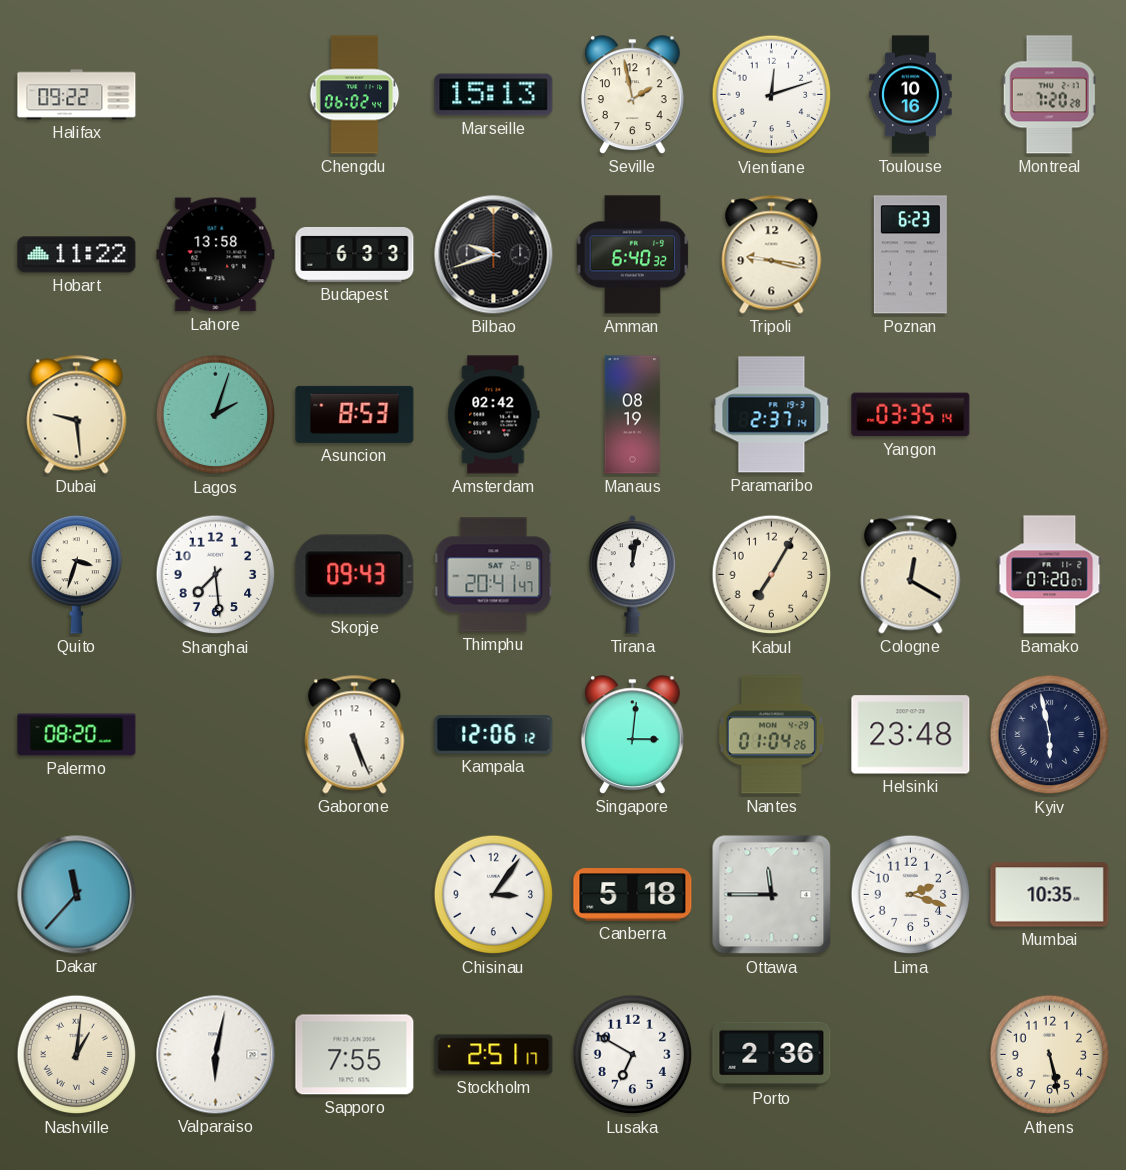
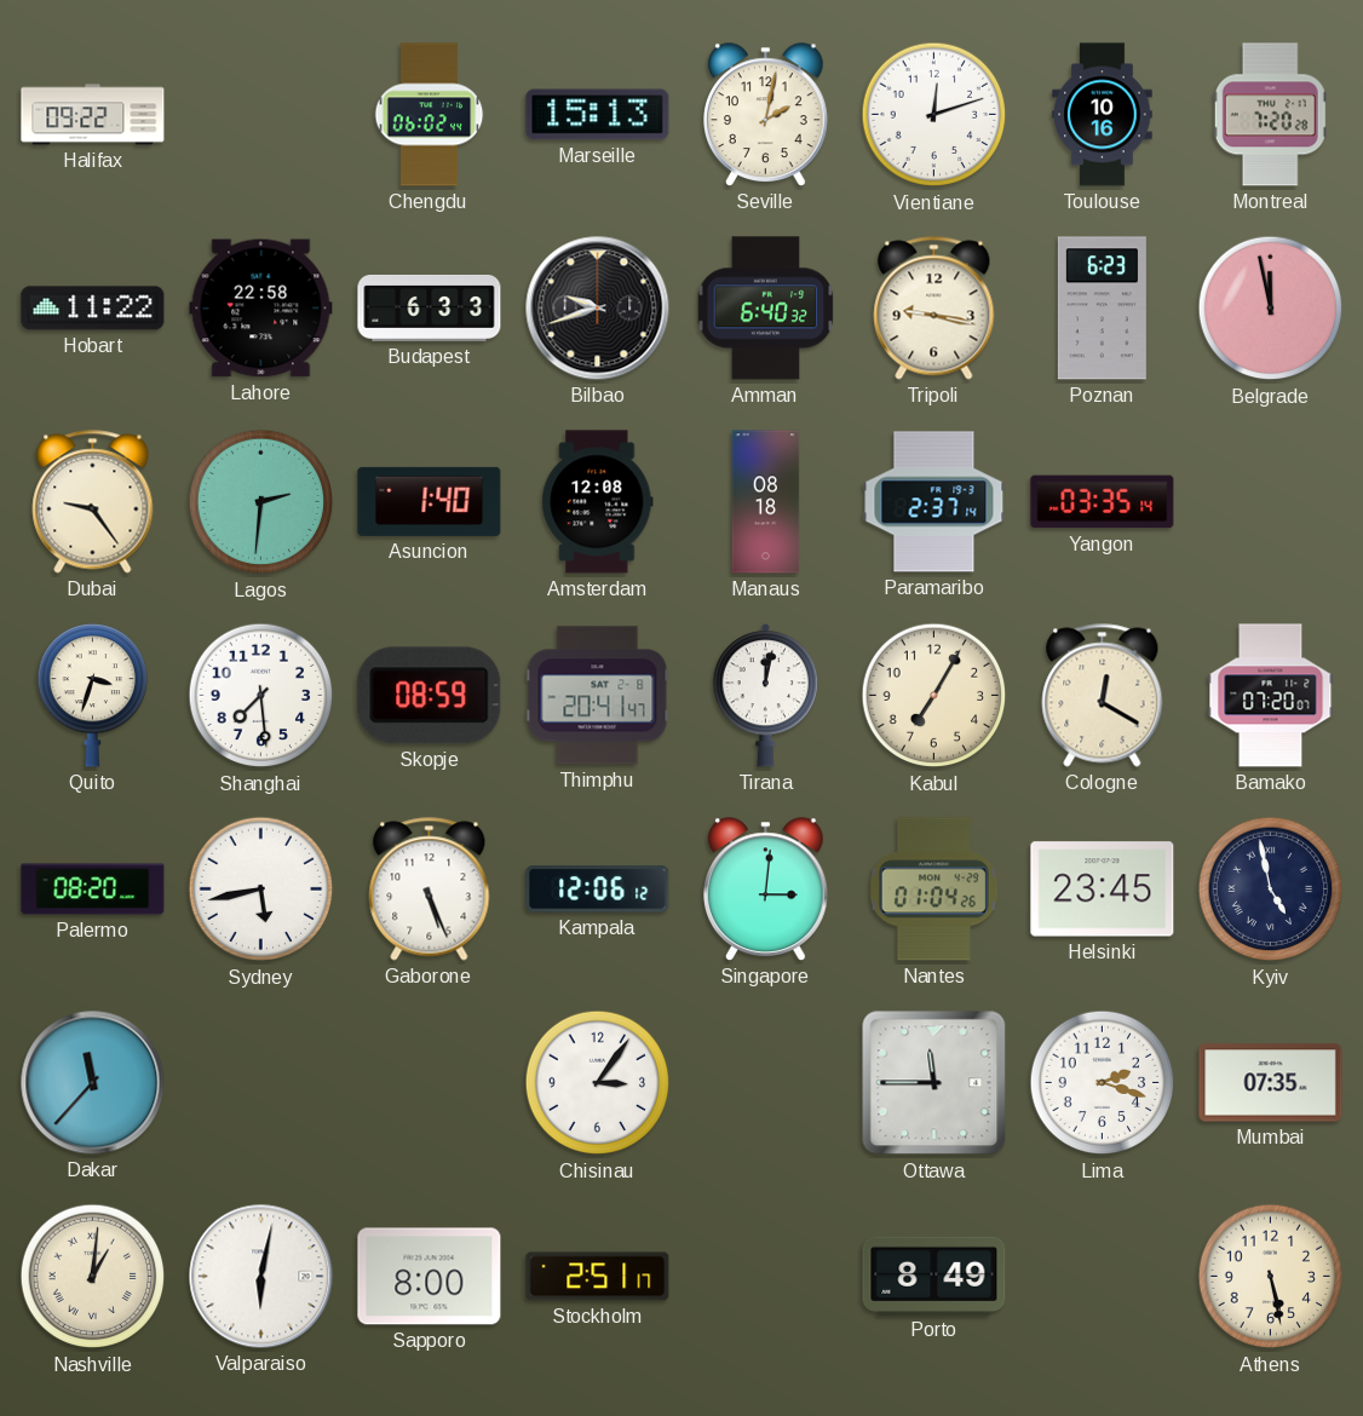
Seville: 1:58 -> 2:02
Lahore: 13:58 -> 22:58
Belgrade: none -> 11:58
Dubai: 9:29 -> 9:24
Lagos: 2:03 -> 2:31
Asuncion: 8:53 -> 1:40
Amsterdam: 02:42 -> 12:08
Manaus: 08:19 -> 08:18
Skopje: 09:43 -> 08:59
Sydney: none -> 5:43
Helsinki: 23:48 -> 23:45
Kyiv: 5:58 -> 4:58
Canberra: 5:18 -> none
Mumbai: 10:35 -> 07:35
Sapporo: 7:55 -> 8:00
Lusaka: 6:50 -> none
Porto: 2:36 -> 8:49
